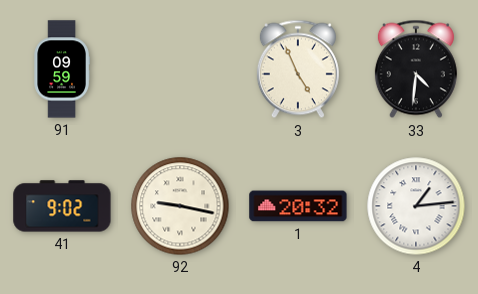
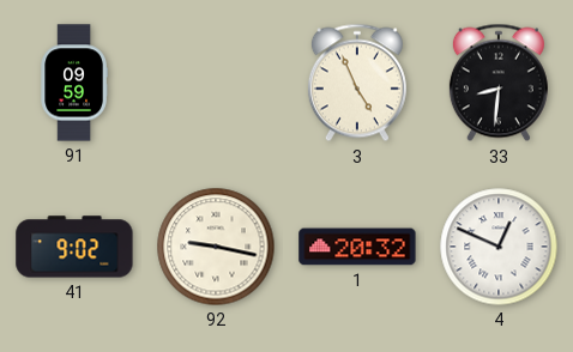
33: 4:31 -> 8:31
4: 1:14 -> 12:49
